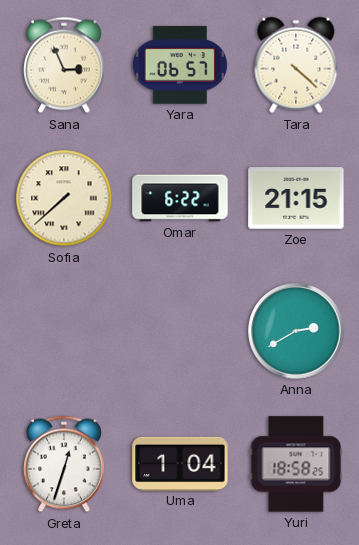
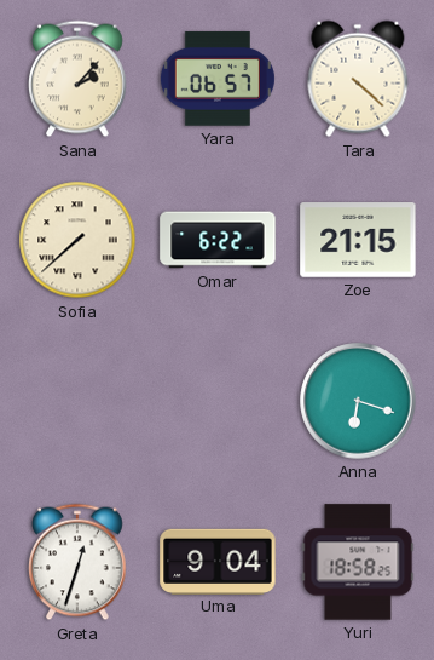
Sana: 2:56 -> 2:07
Anna: 2:40 -> 6:18
Uma: 1:04 -> 9:04
